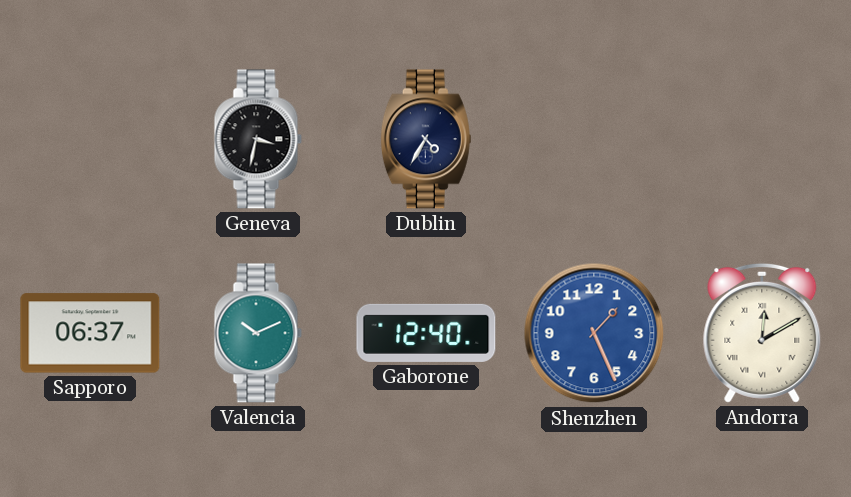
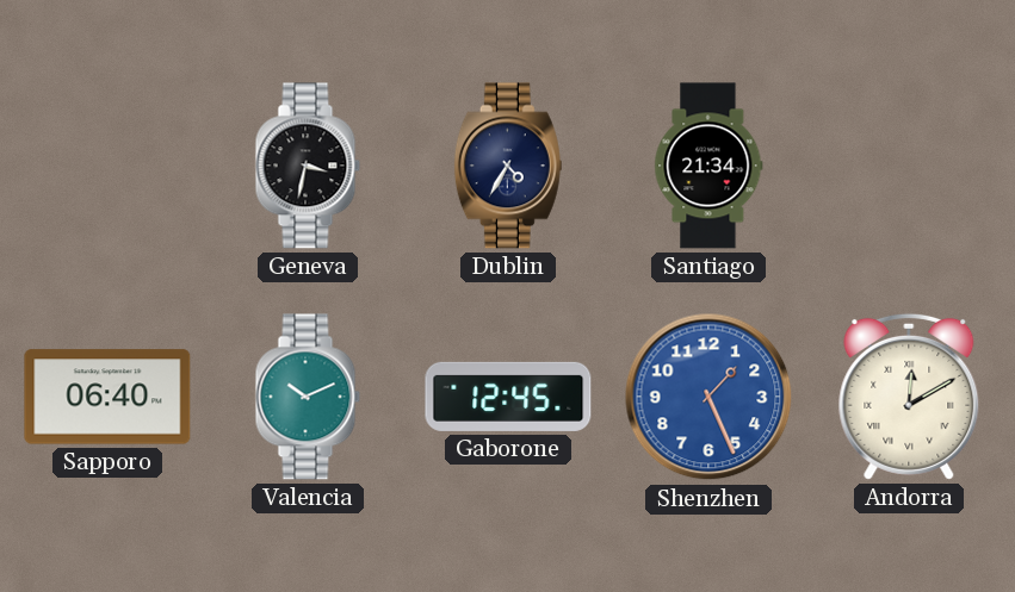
Santiago: none -> 21:34
Sapporo: 06:37 -> 06:40
Gaborone: 12:40 -> 12:45
